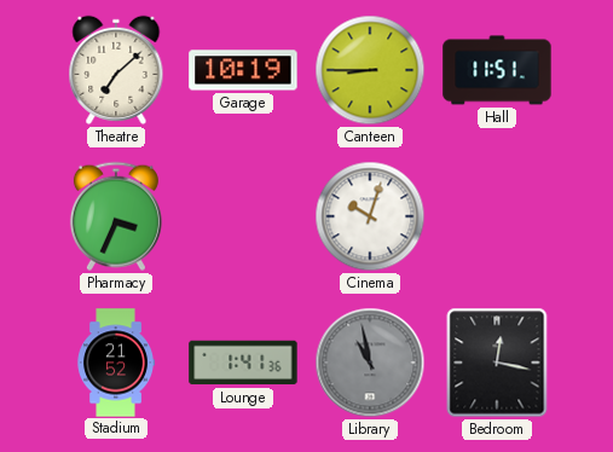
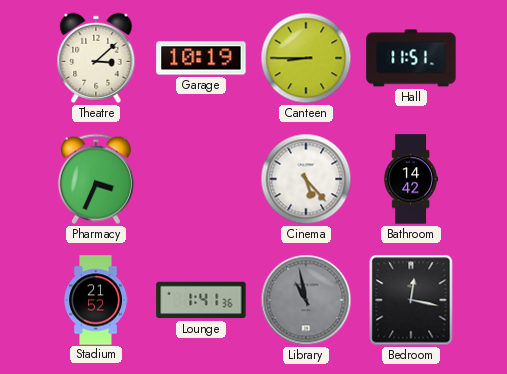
Theatre: 7:08 -> 3:08
Cinema: 10:03 -> 5:23
Bathroom: none -> 14:42
